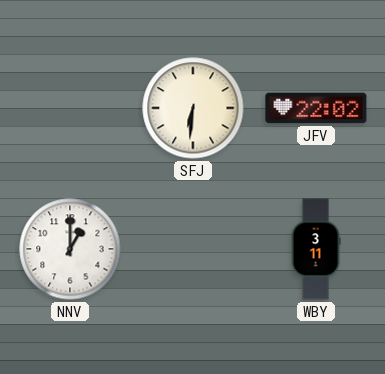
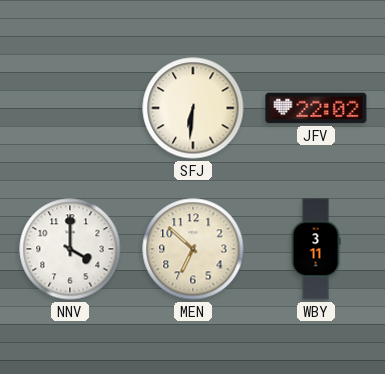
NNV: 1:00 -> 4:00
MEN: none -> 6:52
